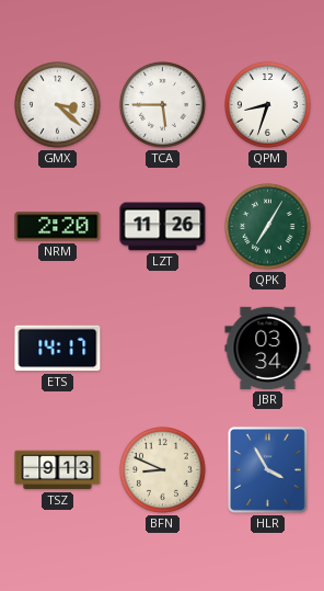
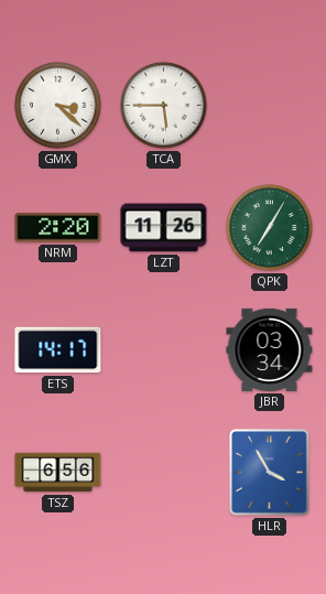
QPM: 8:33 -> none
TSZ: 9:13 -> 6:56
BFN: 8:49 -> none
